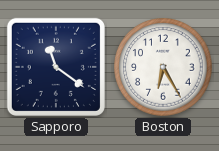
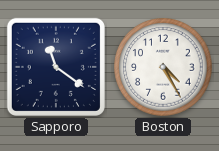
Boston: 6:25 -> 4:25
